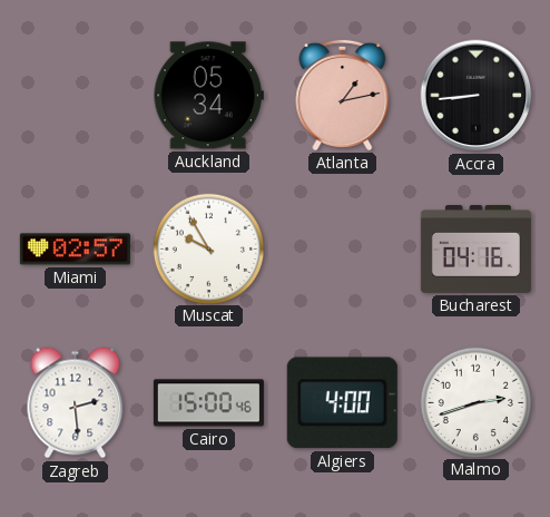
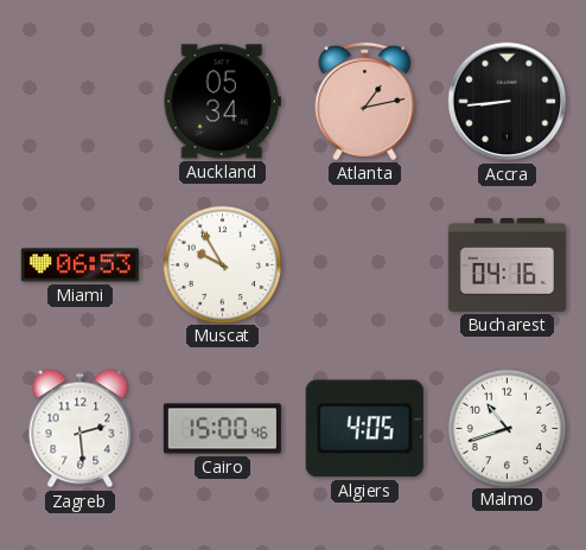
Miami: 02:57 -> 06:53
Algiers: 4:00 -> 4:05
Malmo: 2:42 -> 10:42
